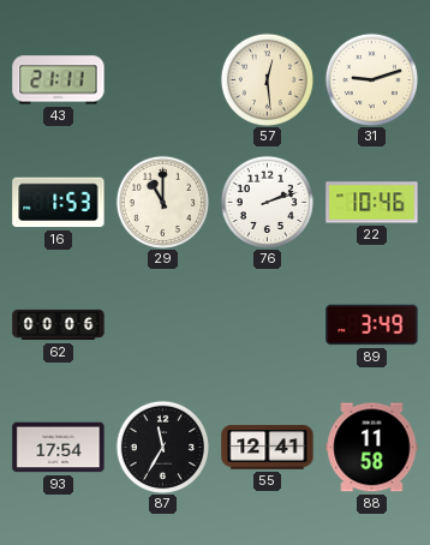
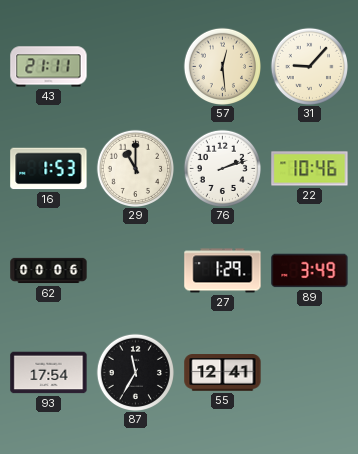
31: 9:12 -> 9:07
27: none -> 1:29
88: 11:58 -> none
